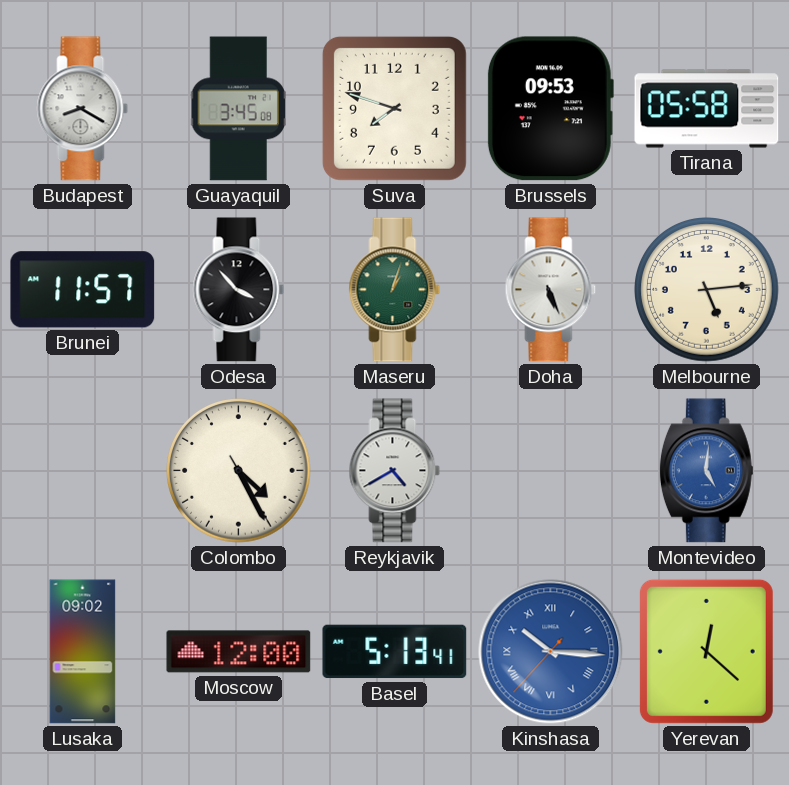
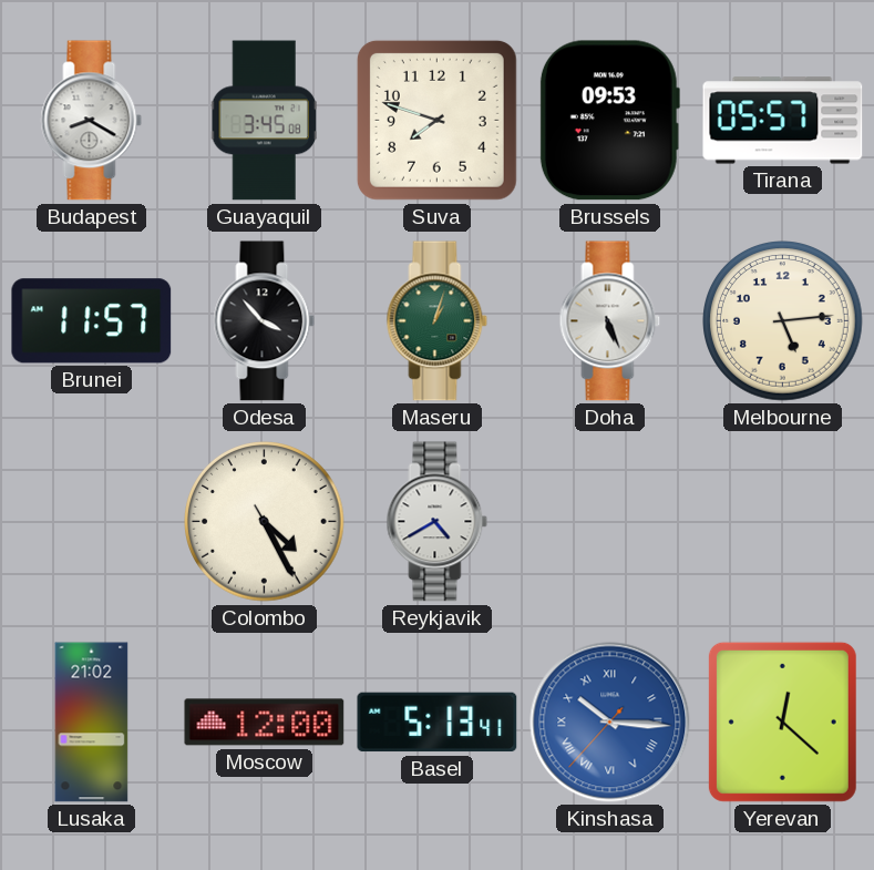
Tirana: 05:58 -> 05:57
Montevideo: 5:01 -> none
Lusaka: 09:02 -> 21:02
